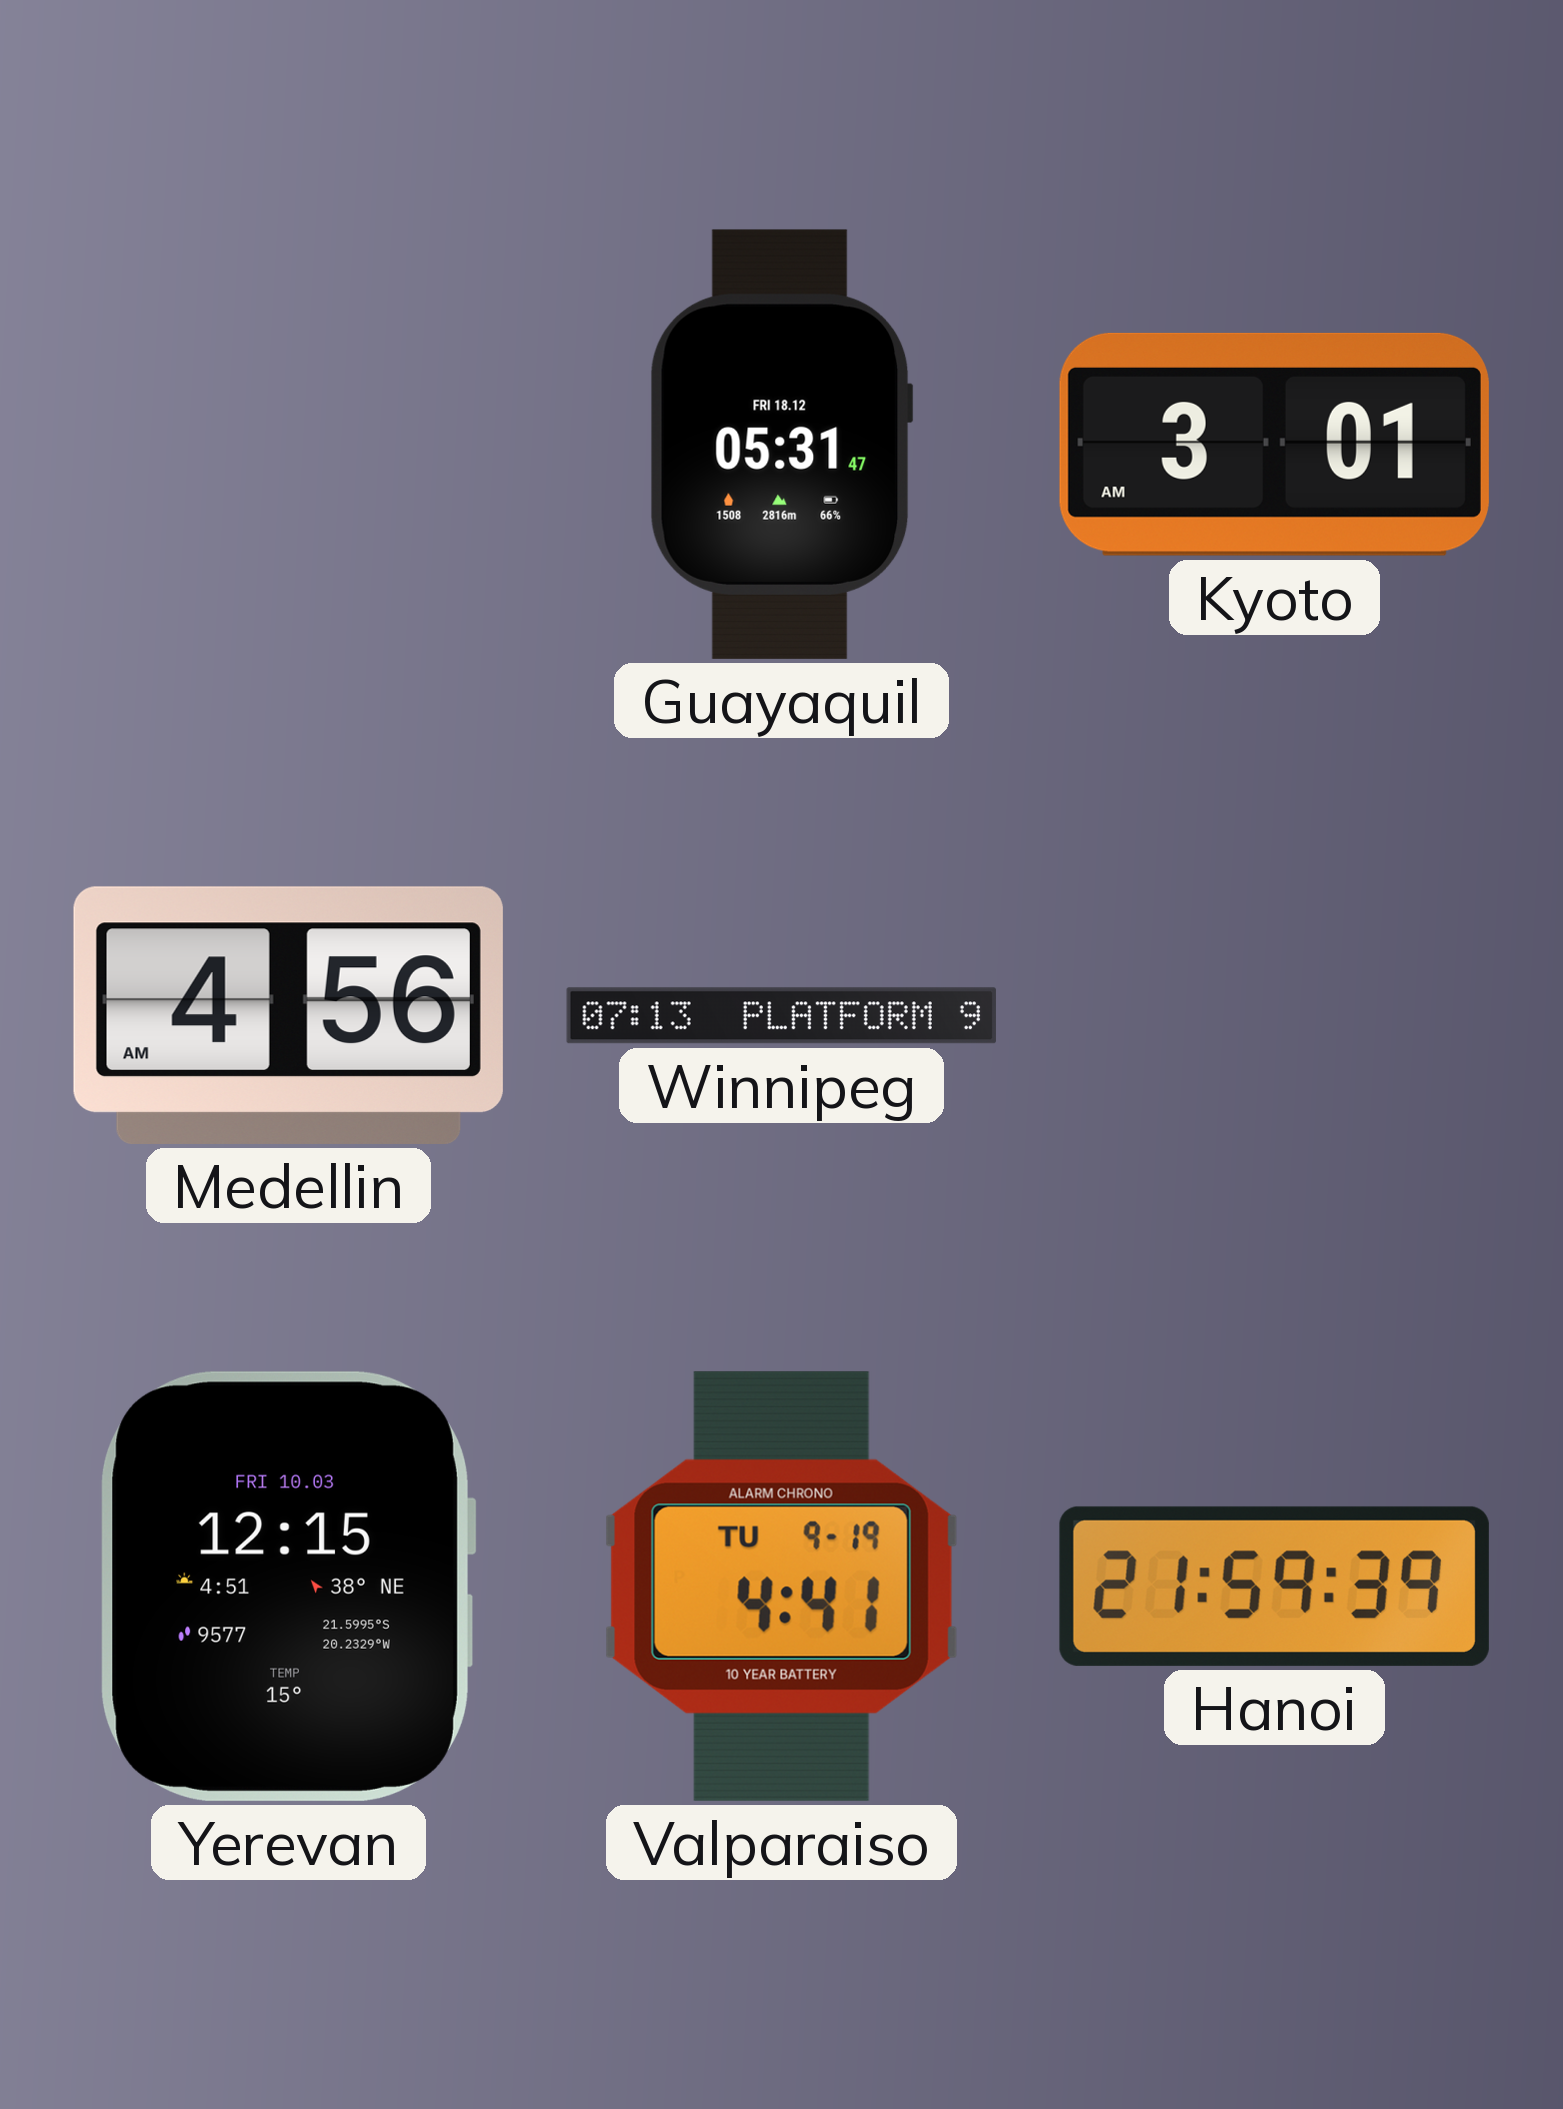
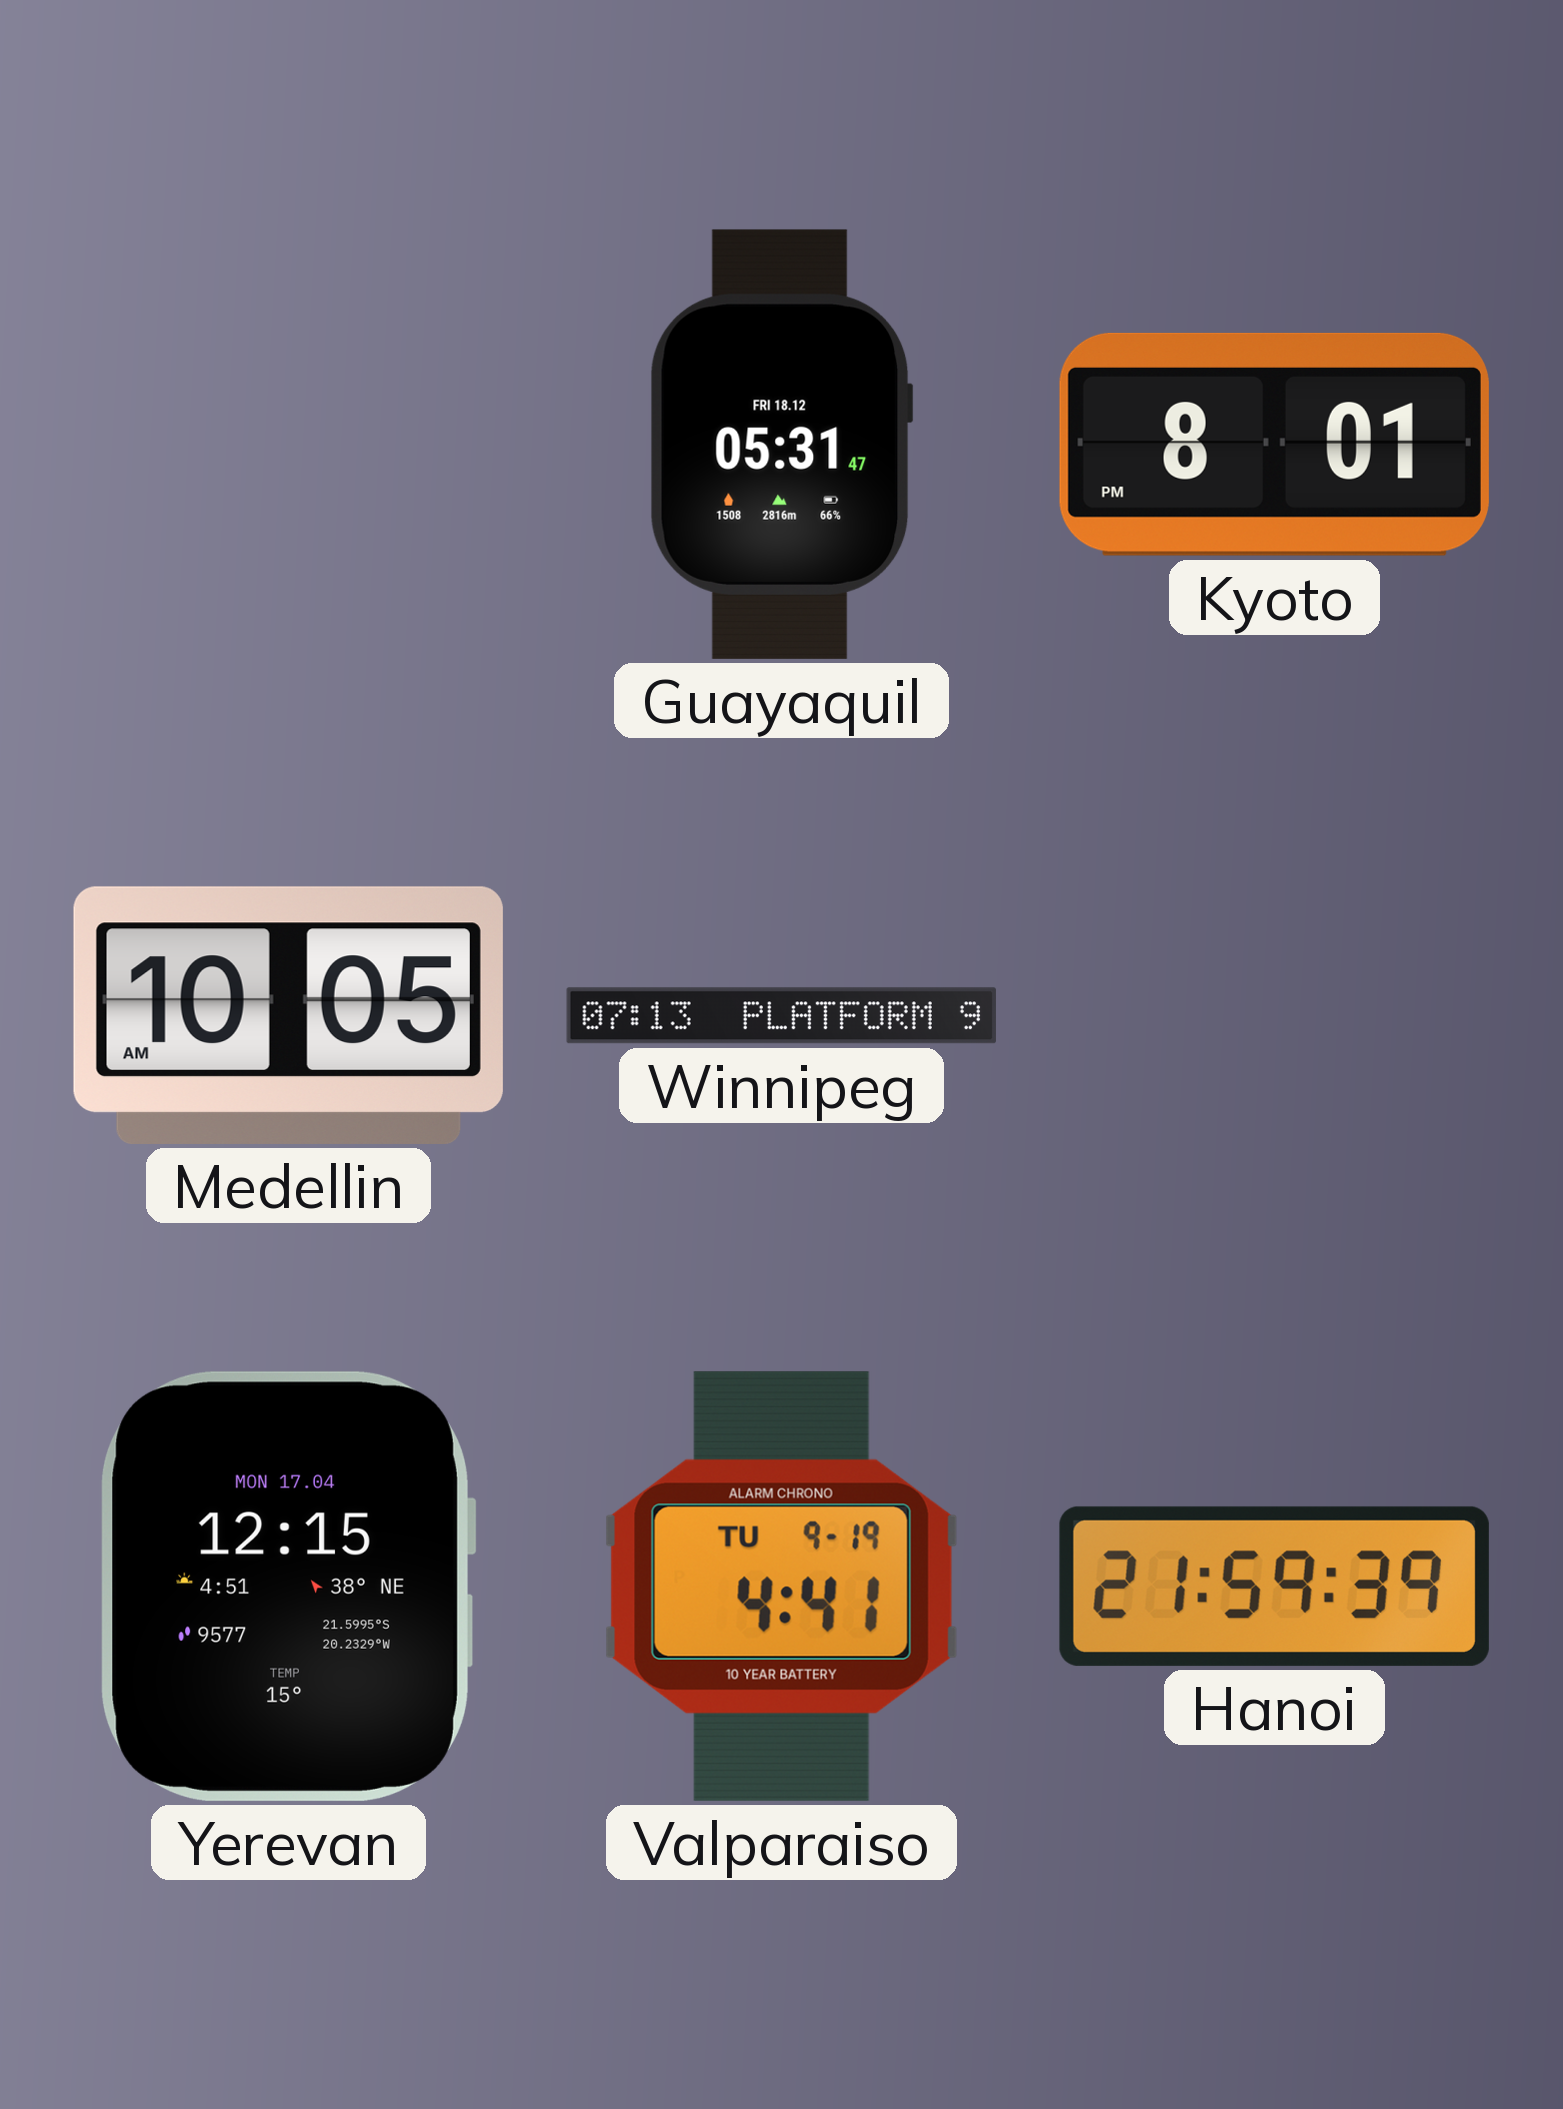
Kyoto: 3:01 -> 8:01
Medellin: 4:56 -> 10:05
Yerevan date: FRI 10.03 -> MON 17.04
